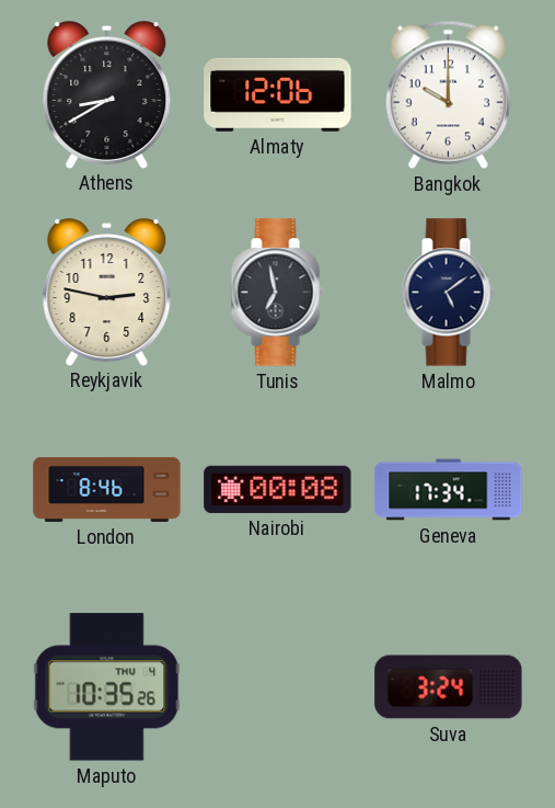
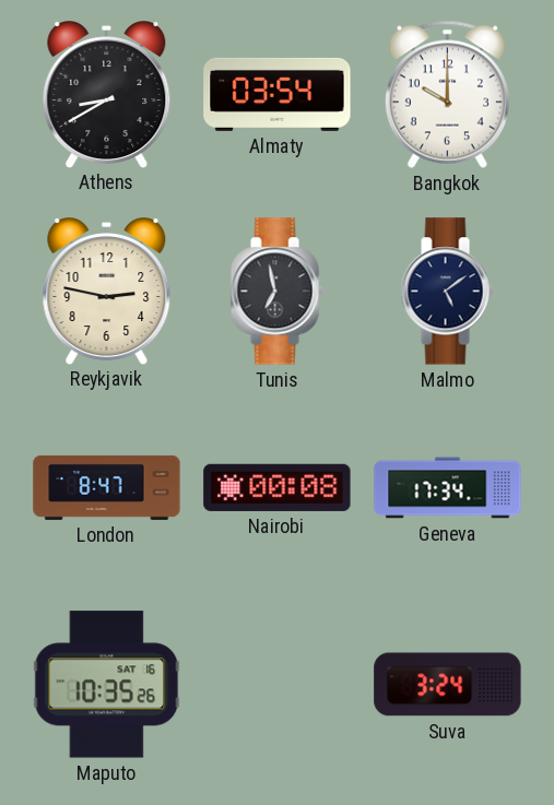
Almaty: 12:06 -> 03:54
London: 8:46 -> 8:47
Maputo date: THU 4 -> SAT 16
